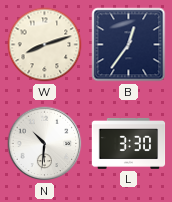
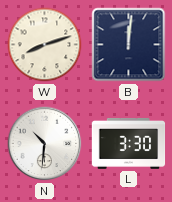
B: 12:36 -> 12:01
